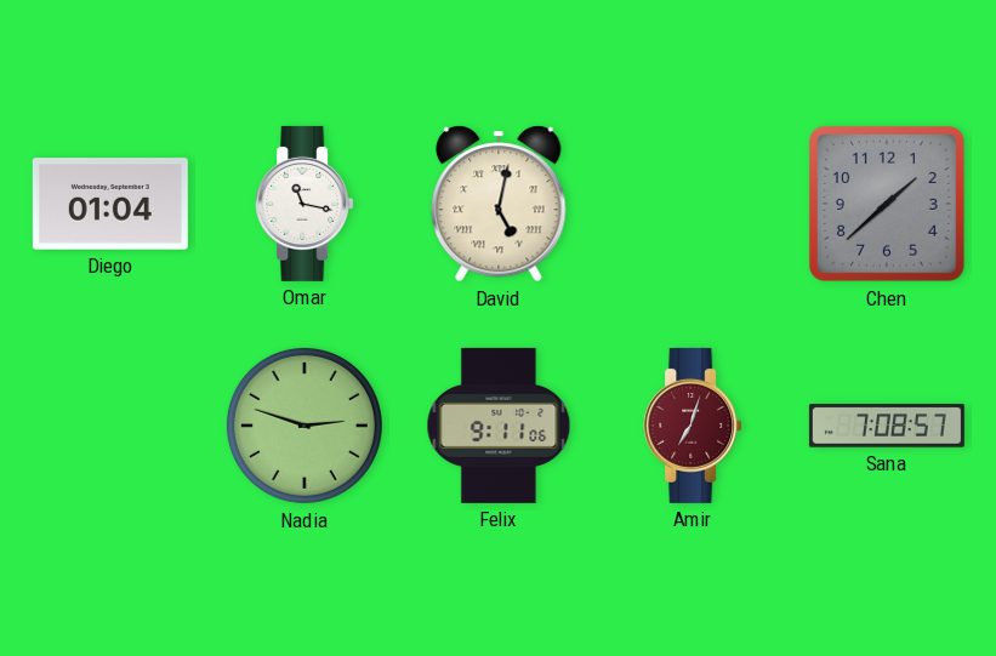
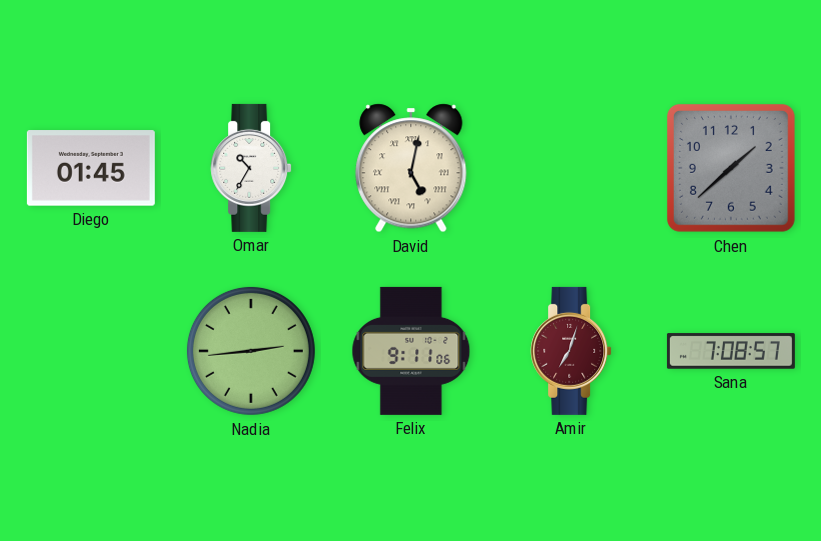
Diego: 01:04 -> 01:45
Omar: 11:17 -> 10:35
Nadia: 2:48 -> 2:44
